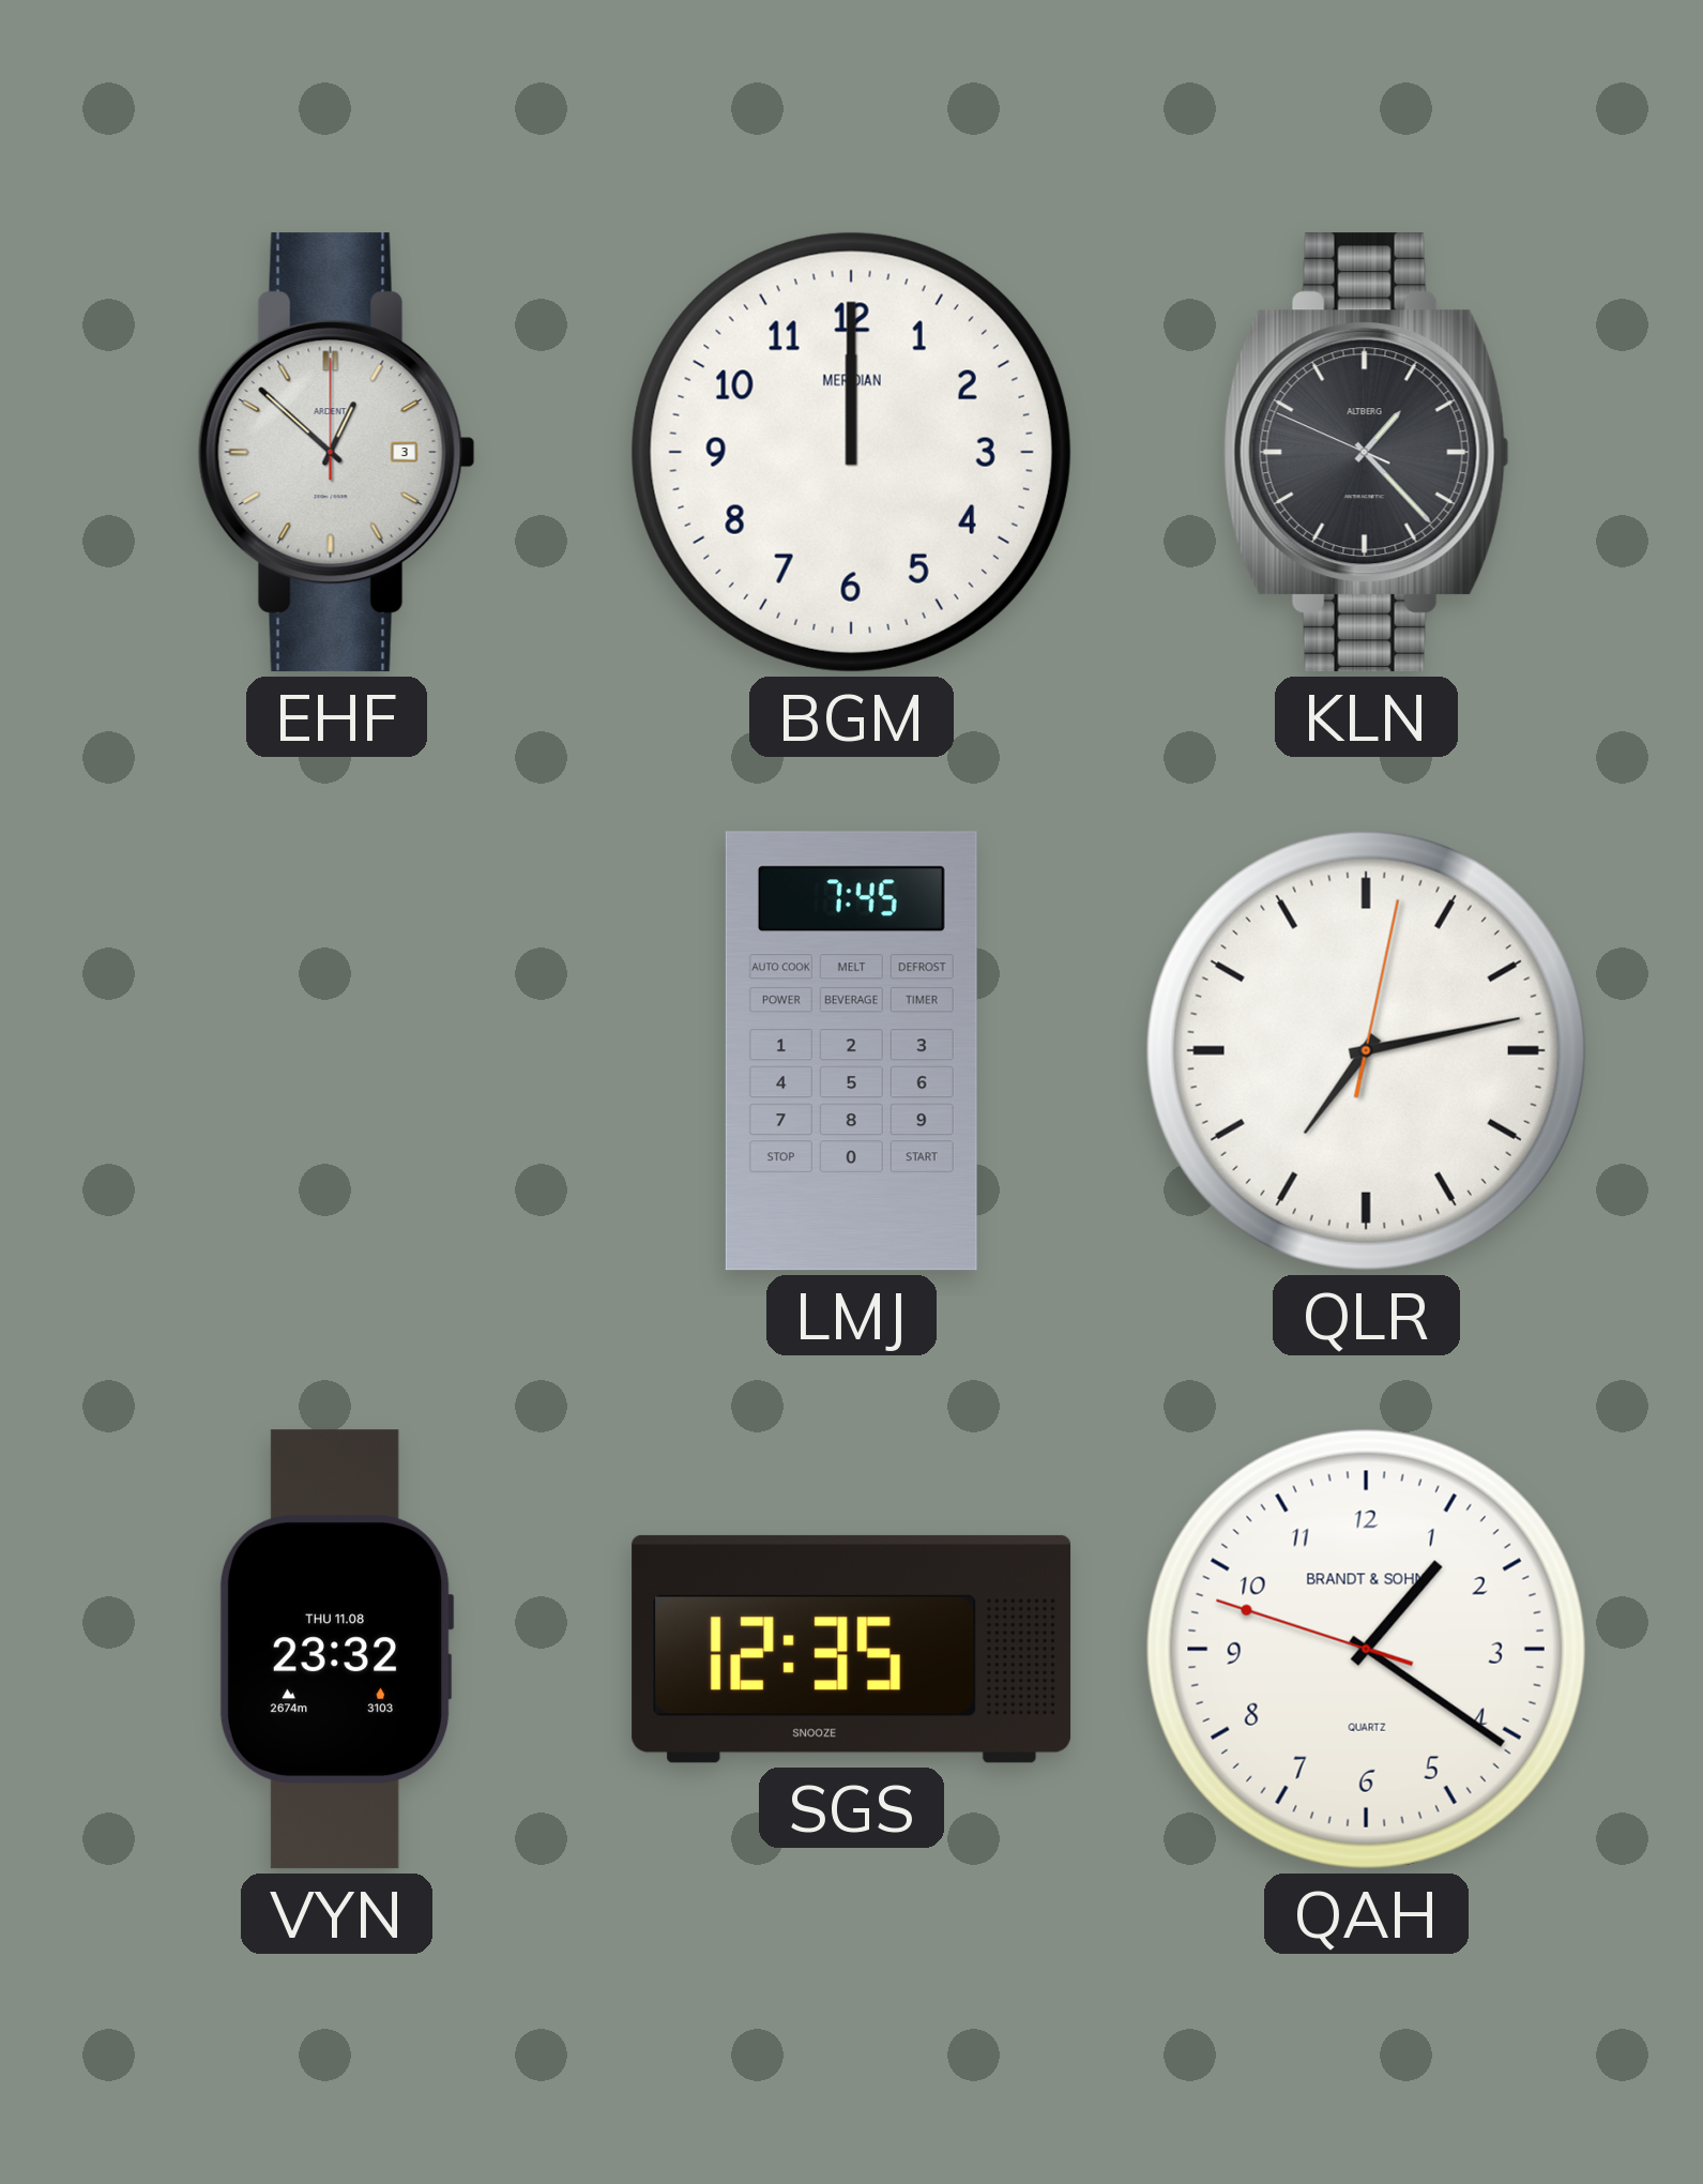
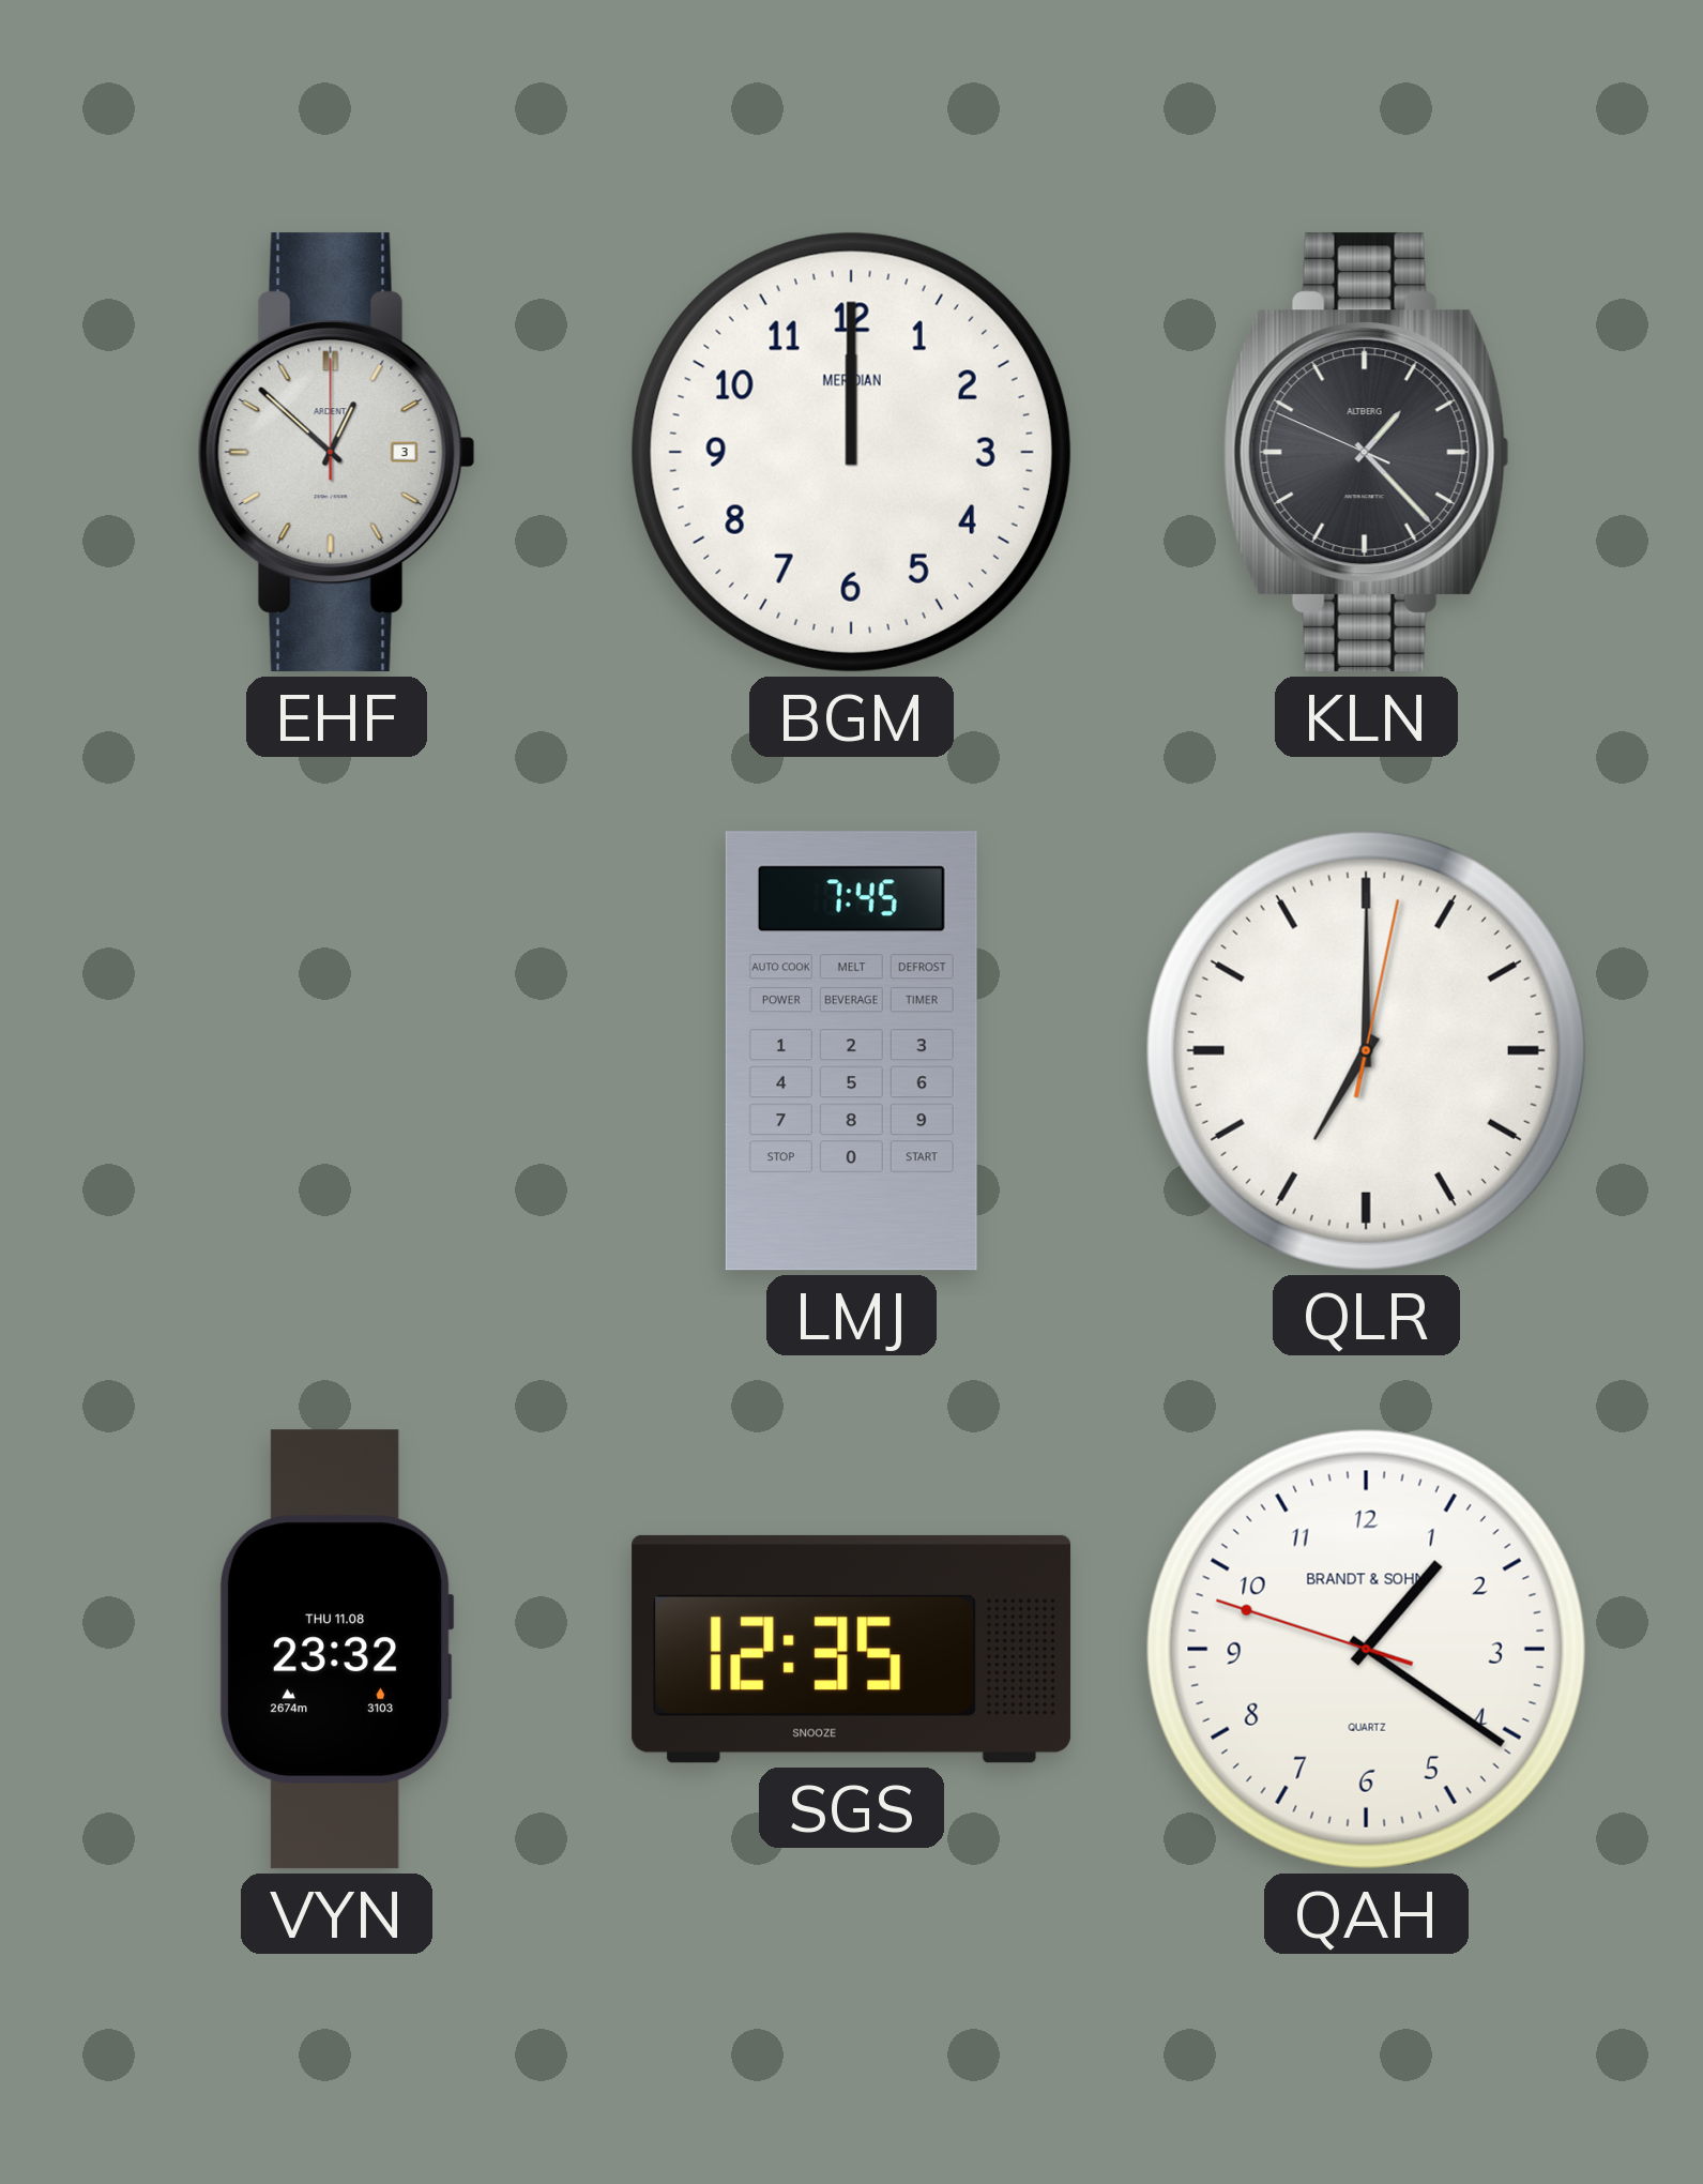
QLR: 7:13 -> 7:00
